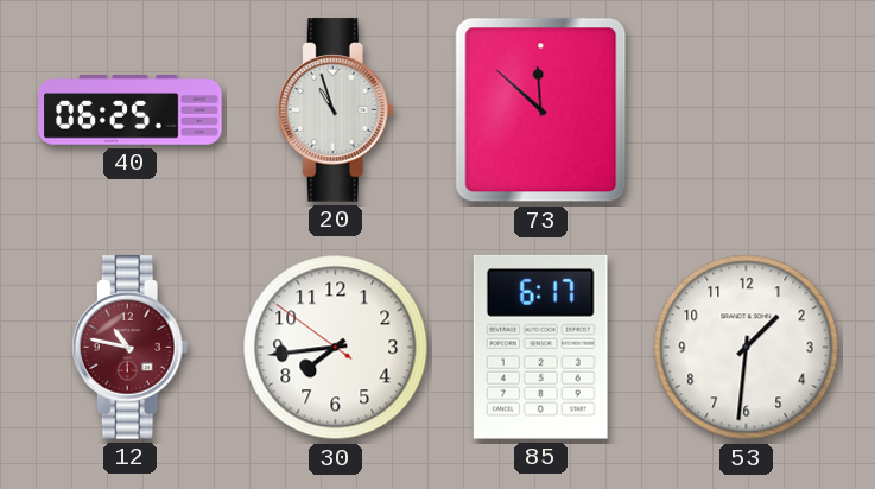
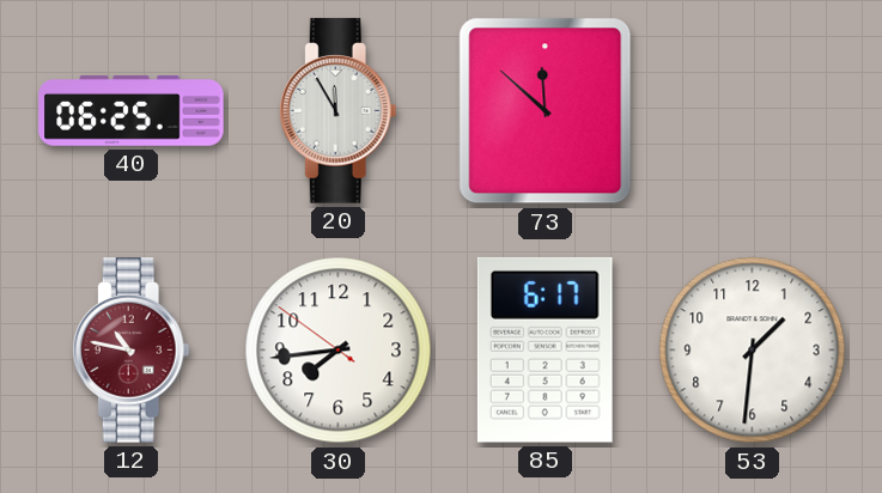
20: 10:57 -> 11:55
